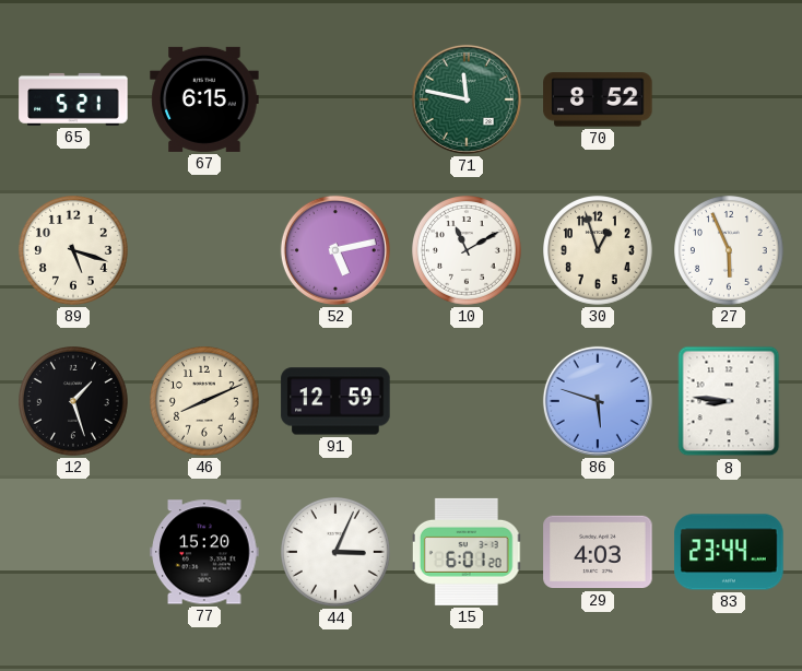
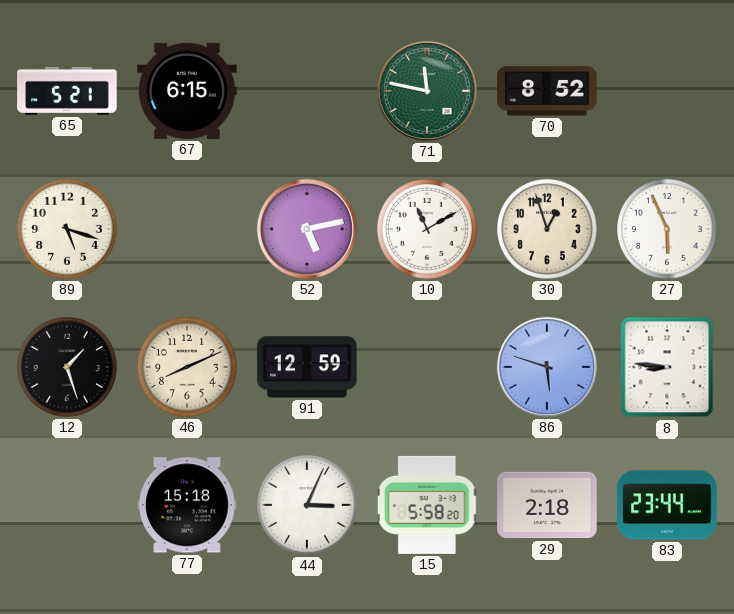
77: 15:20 -> 15:18
15: 6:01 -> 5:58
29: 4:03 -> 2:18
